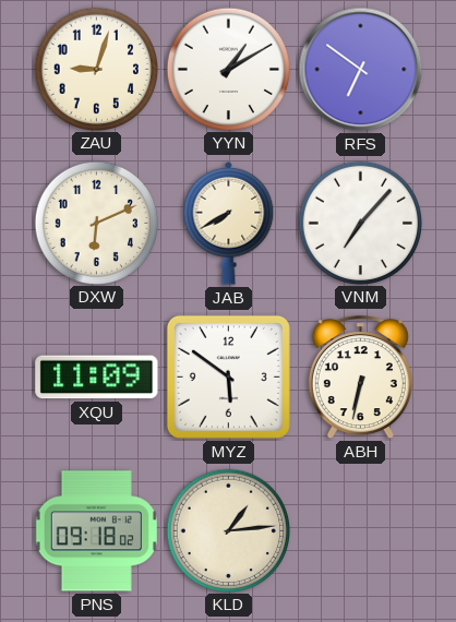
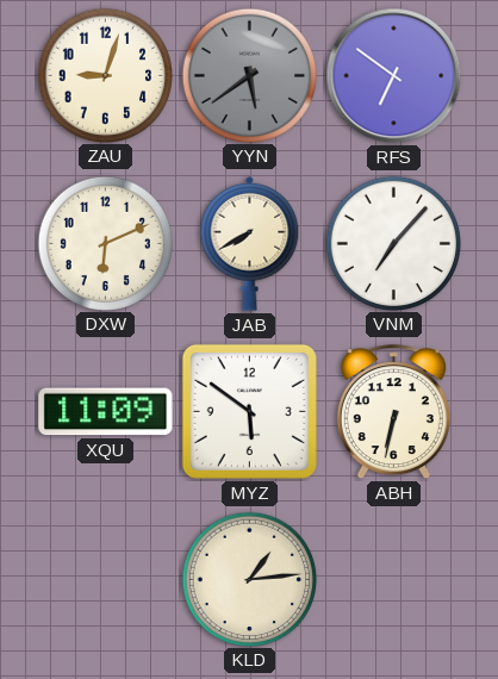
YYN: 1:10 -> 5:39
YYN dial: white -> grey
PNS: 09:18 -> none
